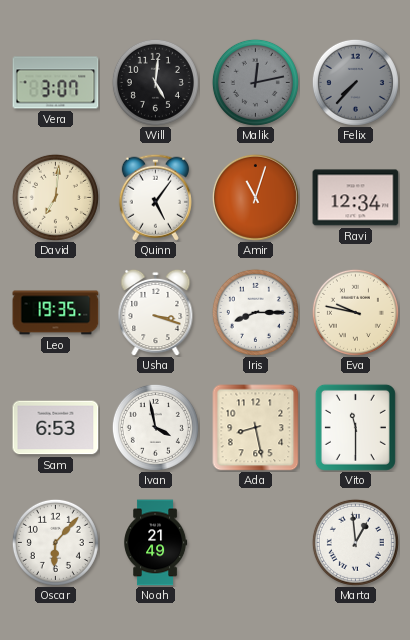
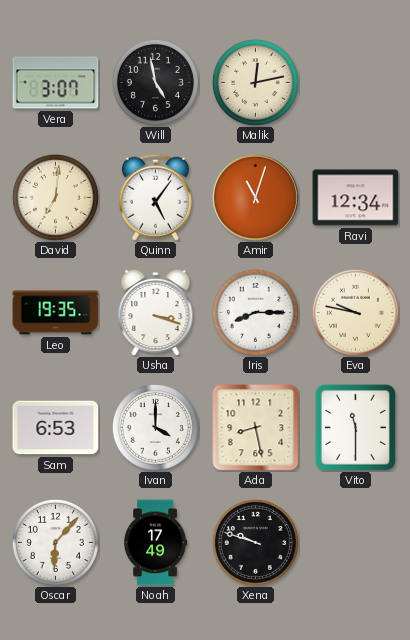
Will: 5:01 -> 4:58
Malik dial: grey -> cream
Felix: 7:37 -> none
Ivan: 3:58 -> 4:00
Noah: 21:49 -> 17:49
Xena: none -> 9:48
Marta: 12:59 -> none
